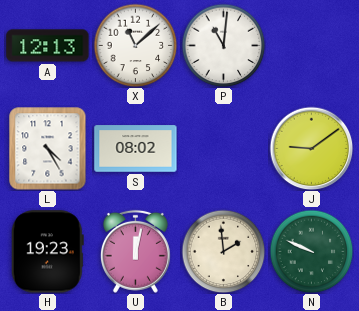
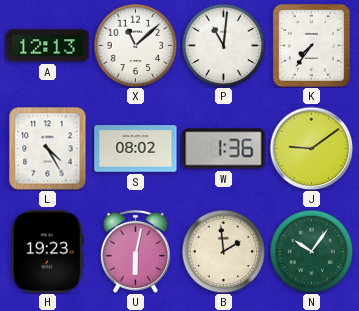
K: none -> 7:36
W: none -> 1:36
U: 12:02 -> 6:02
N: 9:49 -> 10:06
